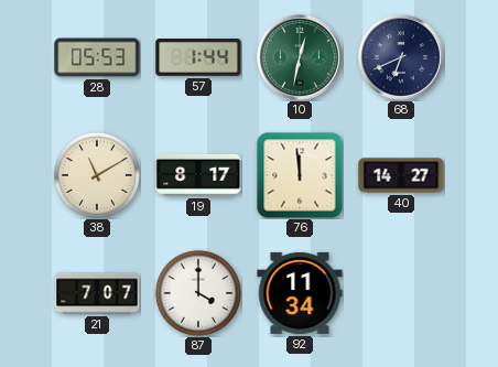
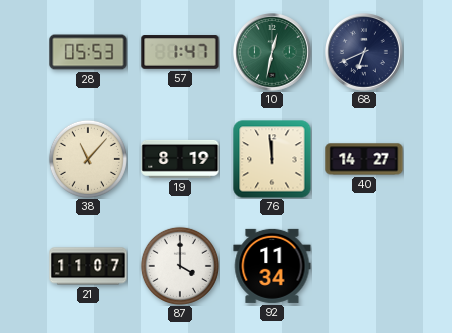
57: 1:44 -> 1:47
38: 11:10 -> 11:07
19: 8:17 -> 8:19
21: 7:07 -> 11:07
